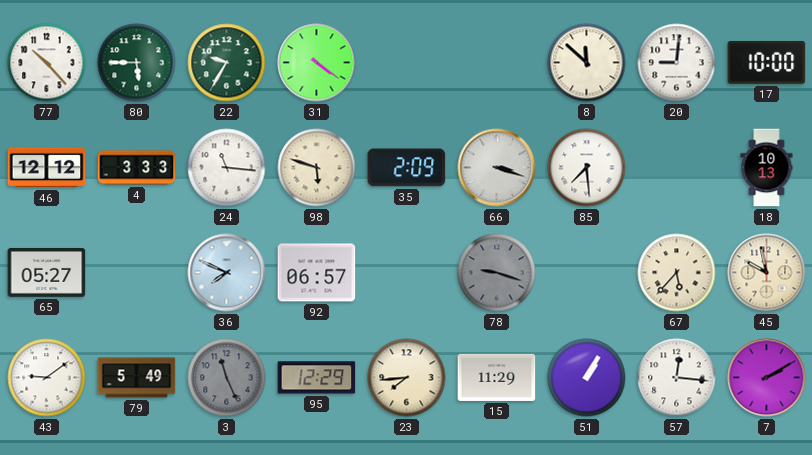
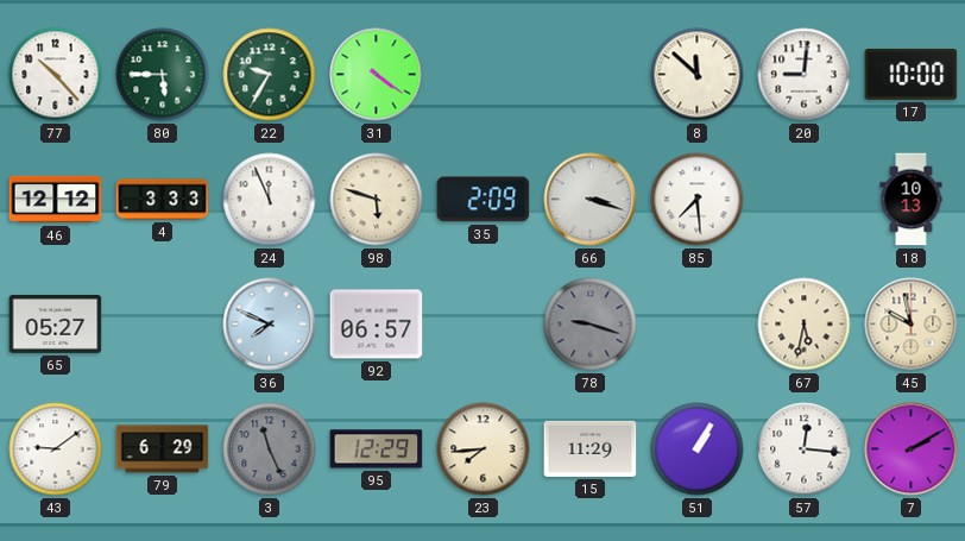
24: 11:16 -> 11:56
67: 5:37 -> 5:32
79: 5:49 -> 6:29
